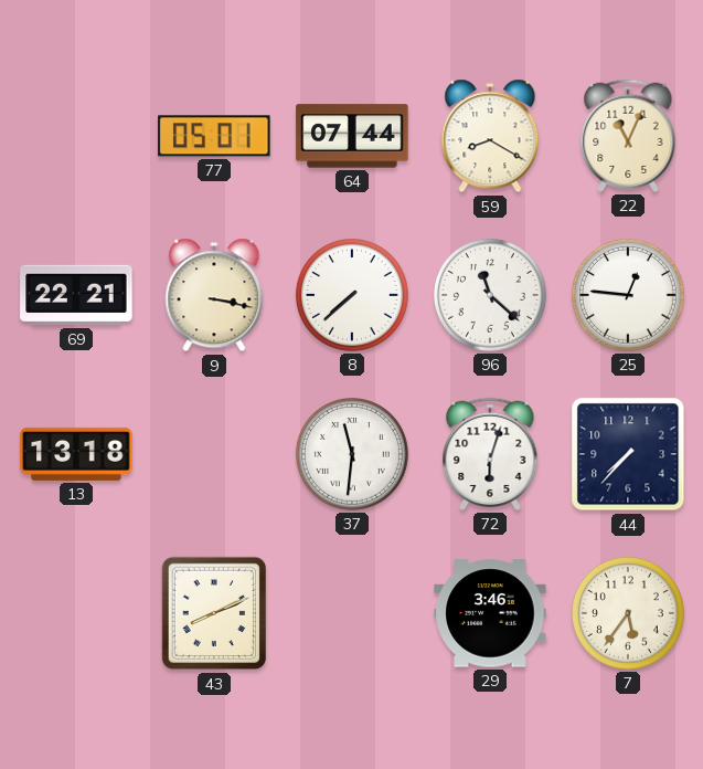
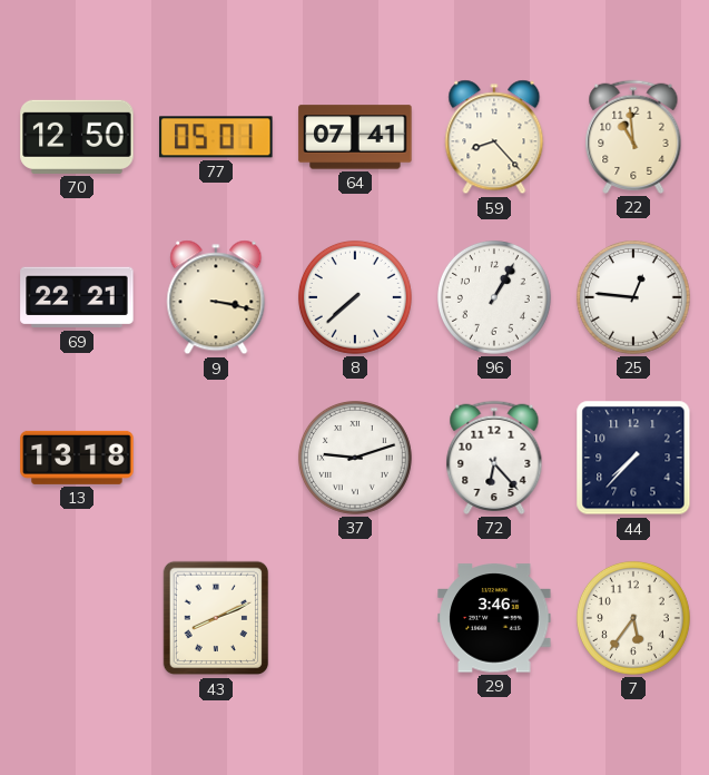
70: none -> 12:50
64: 07:44 -> 07:41
59: 8:20 -> 8:23
22: 11:04 -> 10:59
96: 11:22 -> 1:05
37: 11:31 -> 9:12
72: 6:03 -> 6:23
